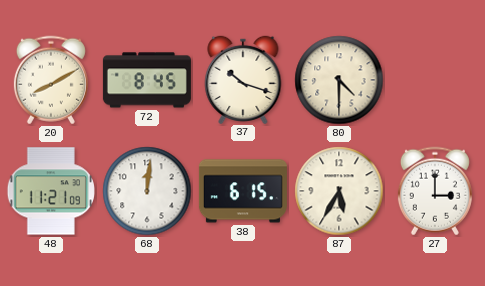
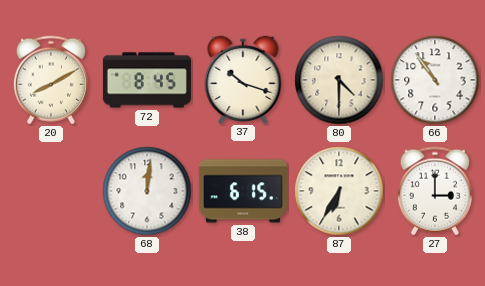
66: none -> 10:54
48: 11:21 -> none
87: 5:35 -> 6:35
